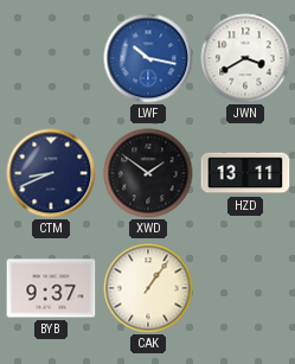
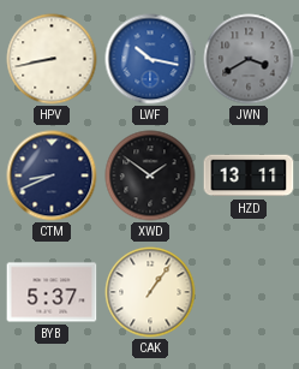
HPV: none -> 8:43
JWN dial: white -> grey
BYB: 9:37 -> 5:37
